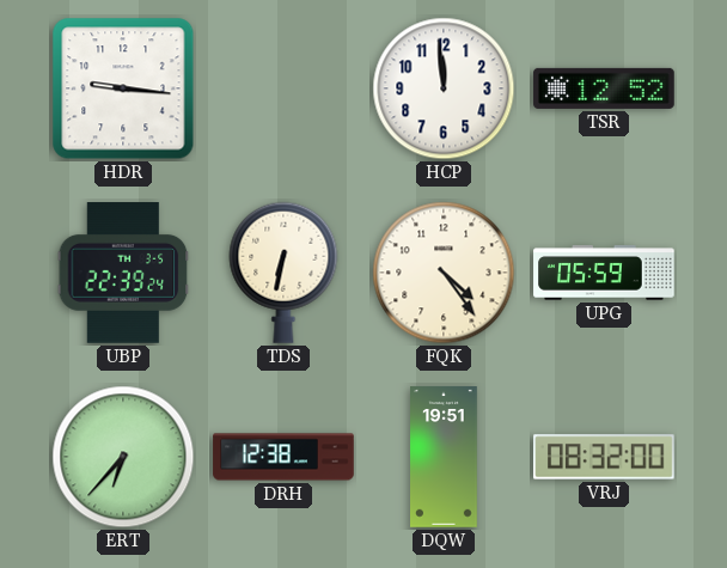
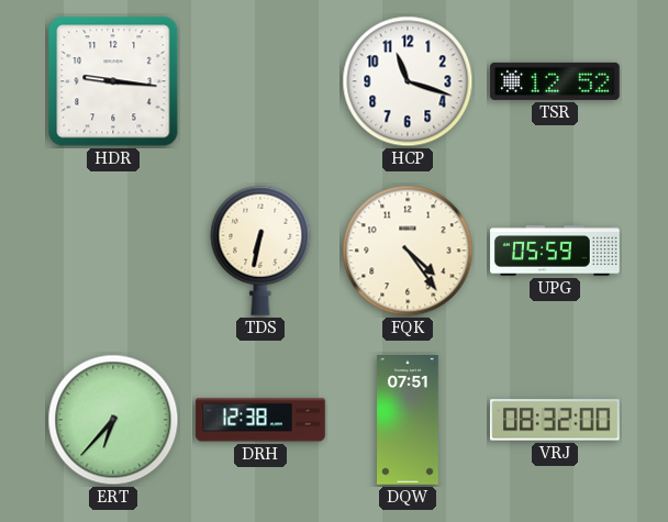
HCP: 11:59 -> 11:18
UBP: 22:39 -> none
DQW: 19:51 -> 07:51
